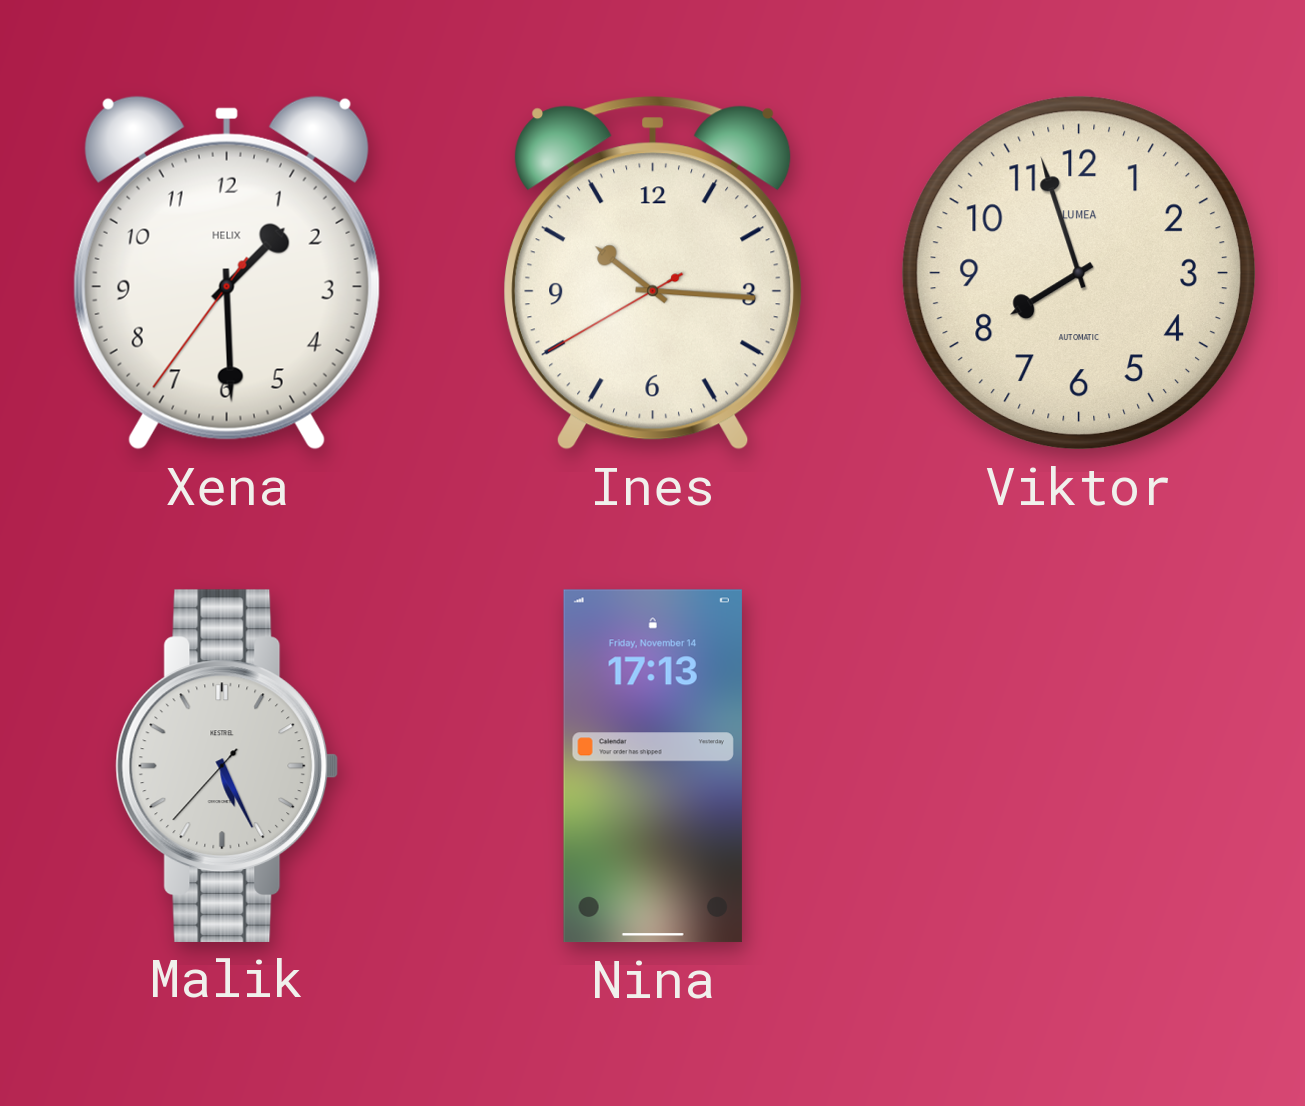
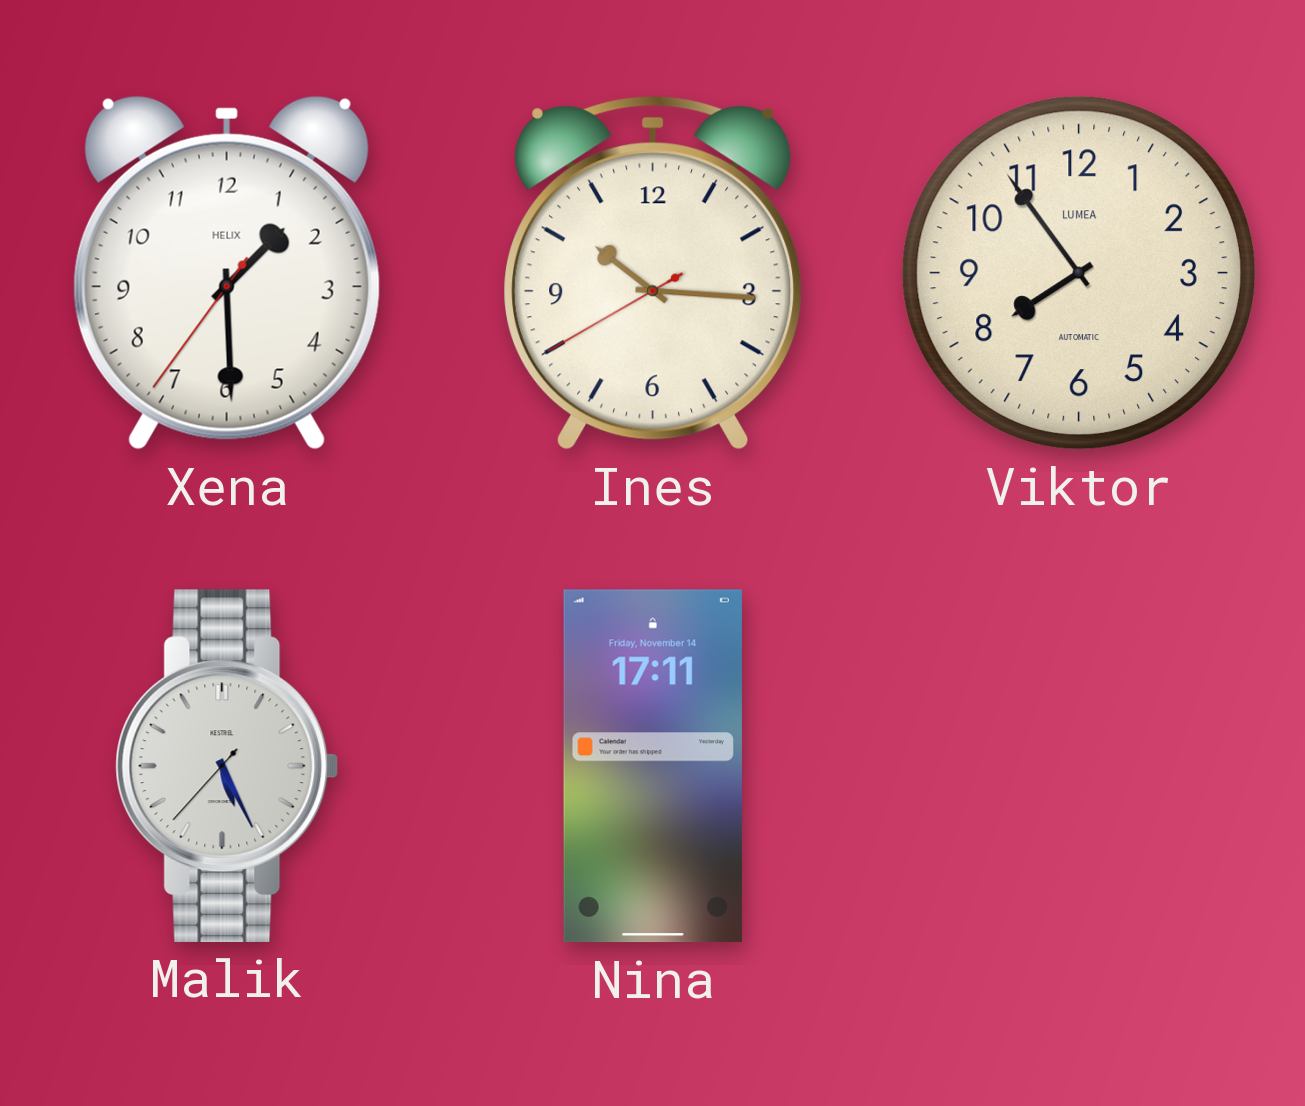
Viktor: 7:57 -> 7:54
Nina: 17:13 -> 17:11
